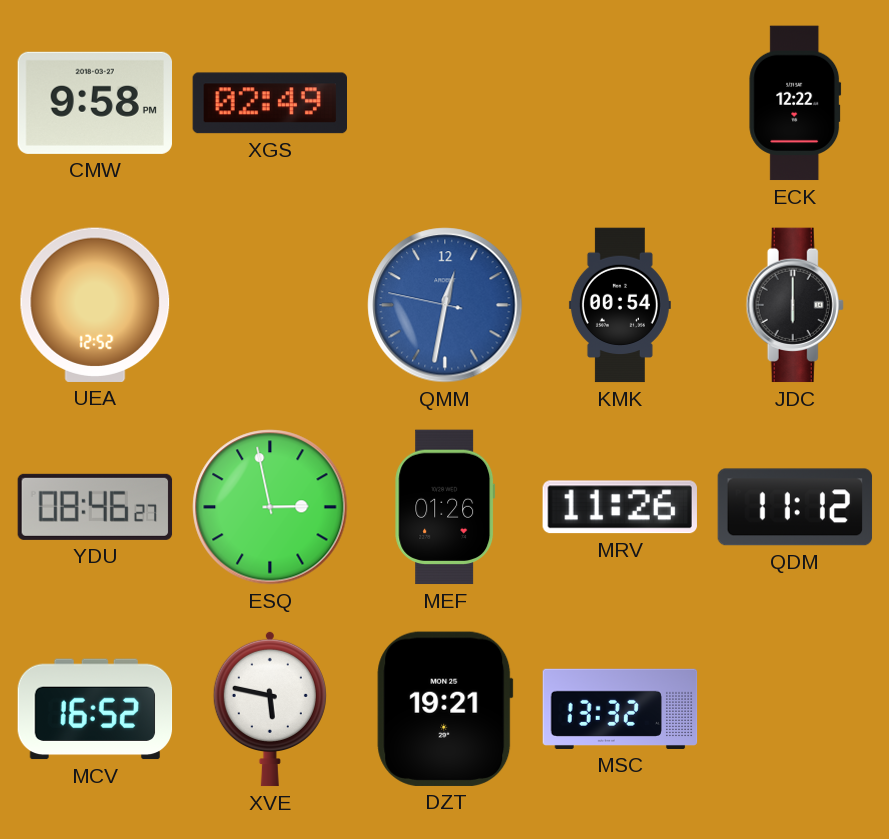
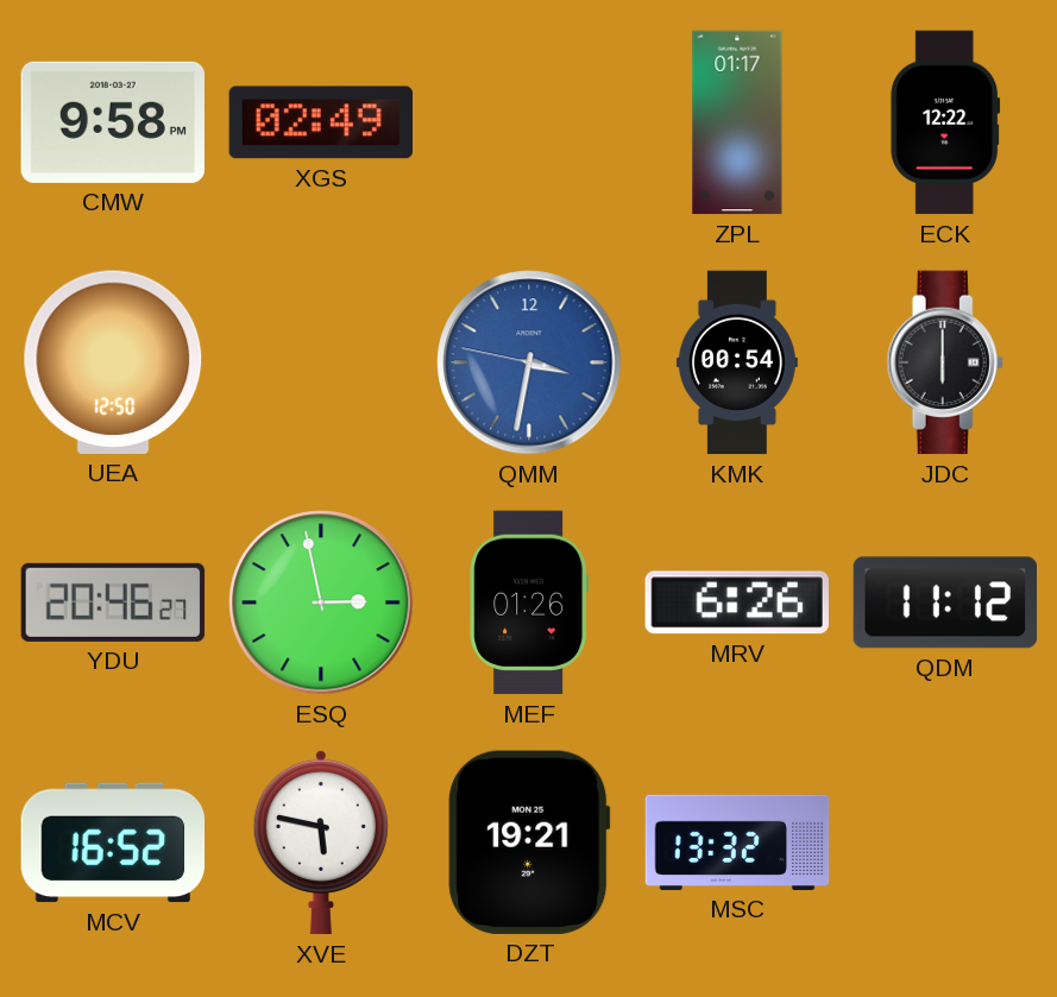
ZPL: none -> 01:17
UEA: 12:52 -> 12:50
QMM: 12:31 -> 3:31
YDU: 08:46 -> 20:46
MRV: 11:26 -> 6:26
